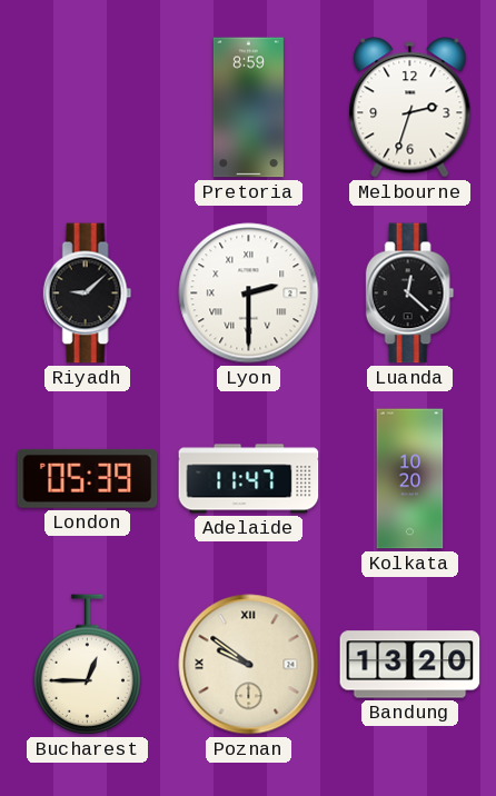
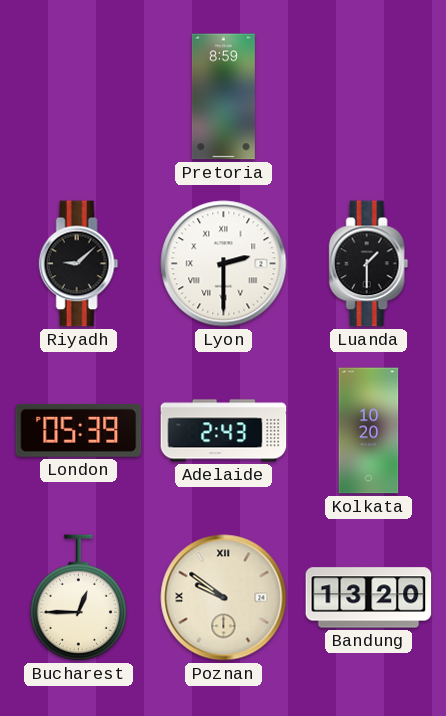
Melbourne: 2:33 -> none
Luanda: 12:22 -> 1:30
Adelaide: 11:47 -> 2:43
